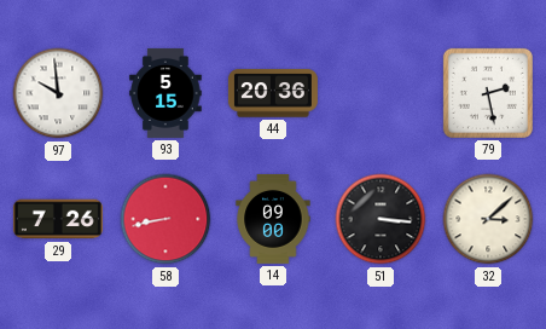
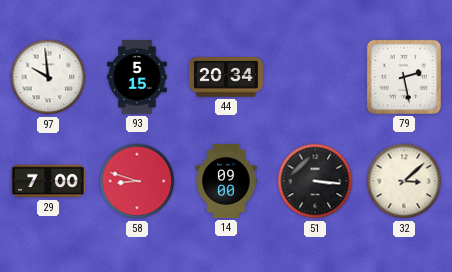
44: 20:36 -> 20:34
29: 7:26 -> 7:00
58: 8:43 -> 8:48
